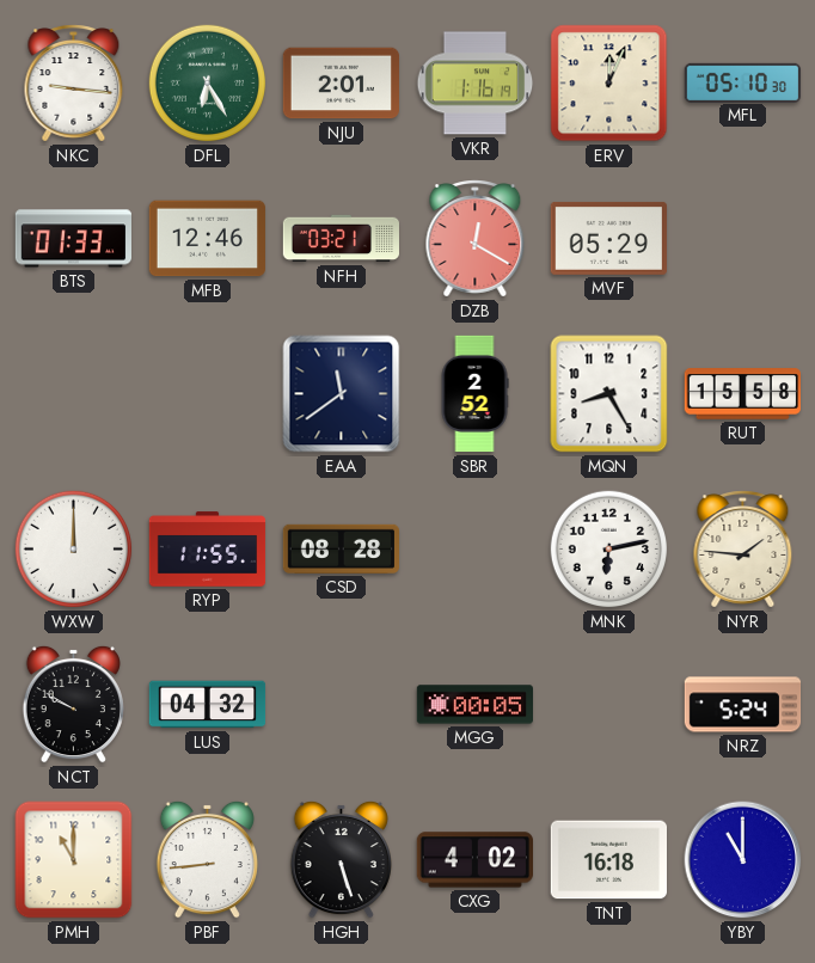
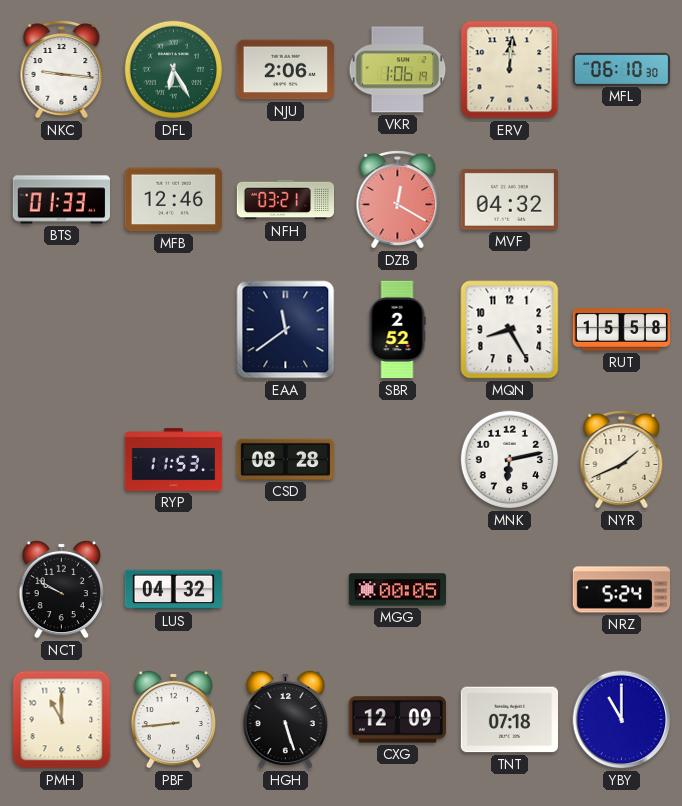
NJU: 2:01 -> 2:06
VKR: 1:16 -> 1:06
ERV: 12:04 -> 12:01
MFL: 05:10 -> 06:10
MVF: 05:29 -> 04:32
WXW: 12:00 -> none
RYP: 11:55 -> 11:53
NYR: 1:46 -> 1:41
CXG: 4:02 -> 12:09
TNT: 16:18 -> 07:18
